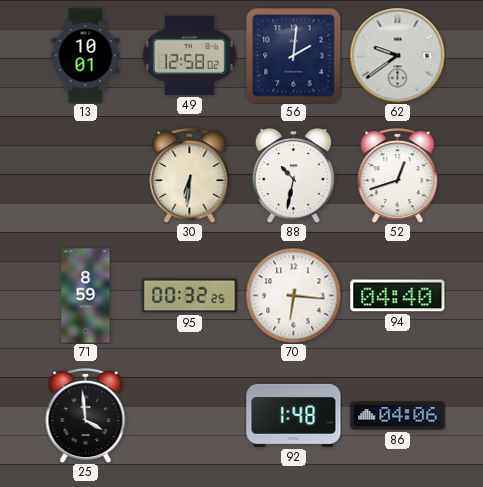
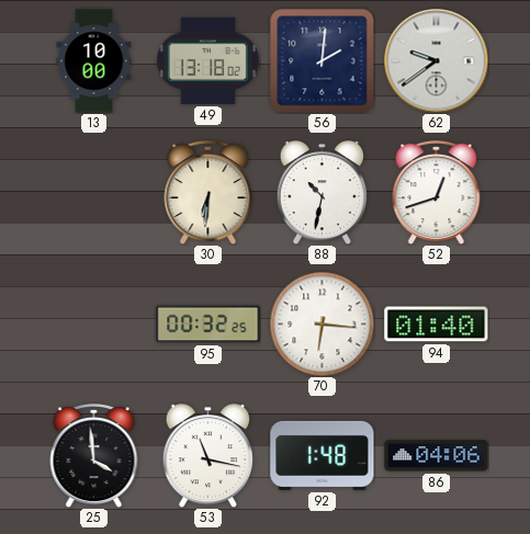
13: 10:01 -> 10:00
49: 12:58 -> 13:18
71: 8:59 -> none
94: 04:40 -> 01:40
53: none -> 11:17
